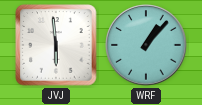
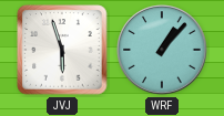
JVJ: 5:59 -> 5:57
